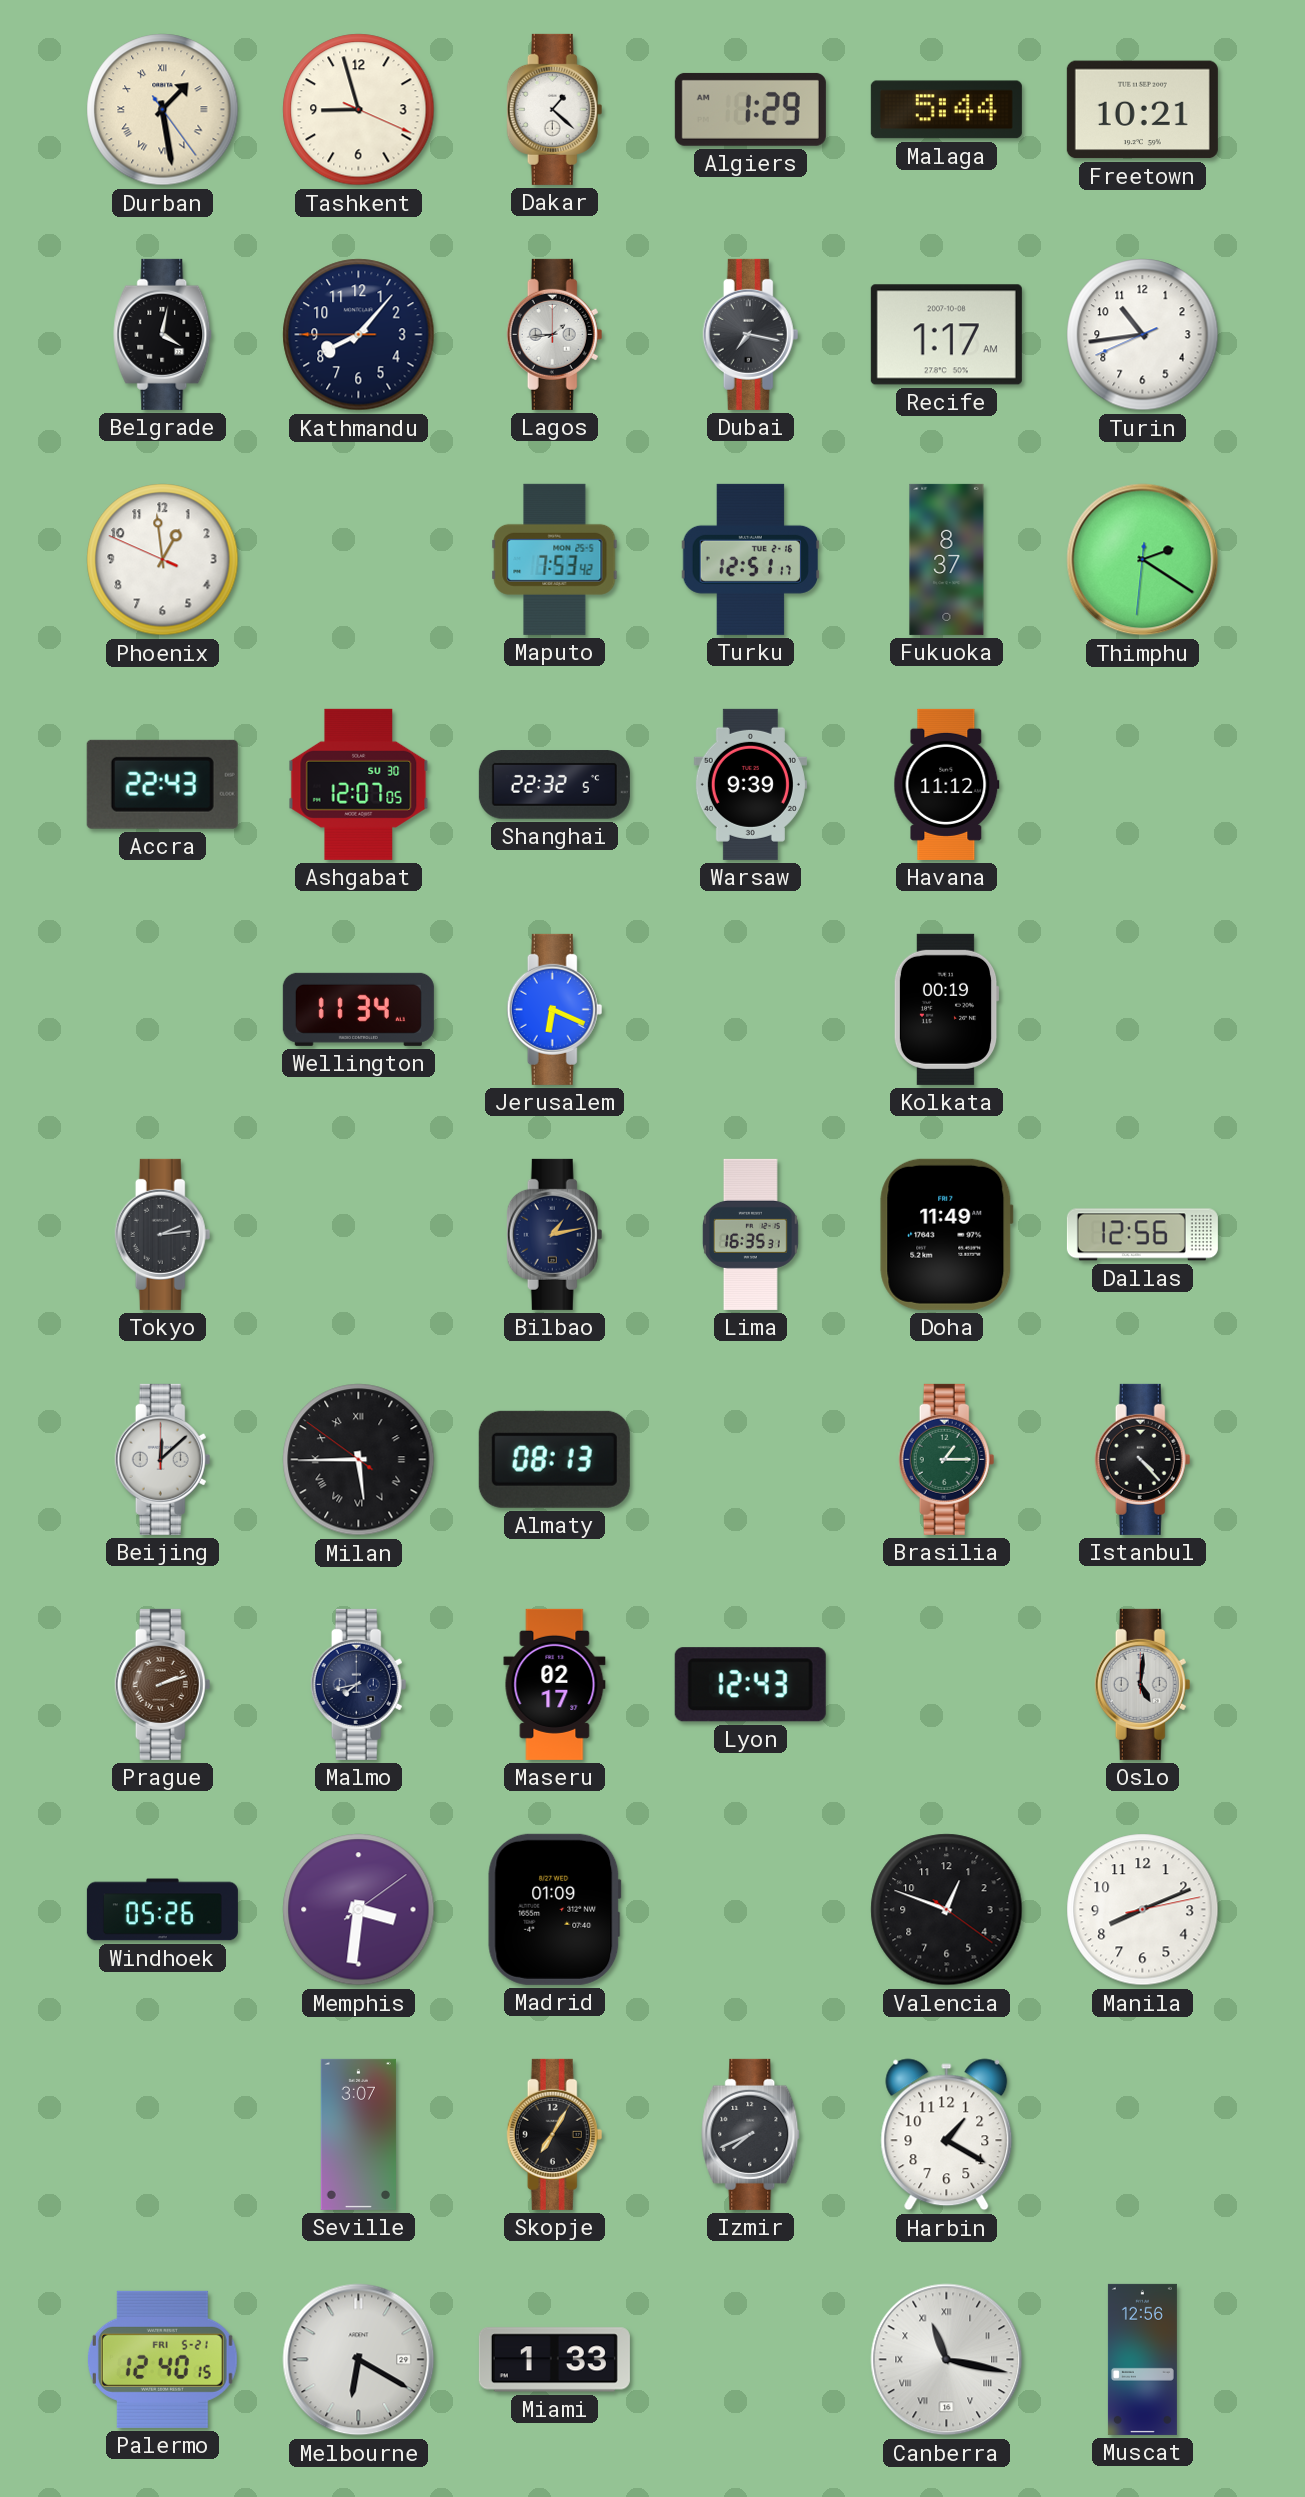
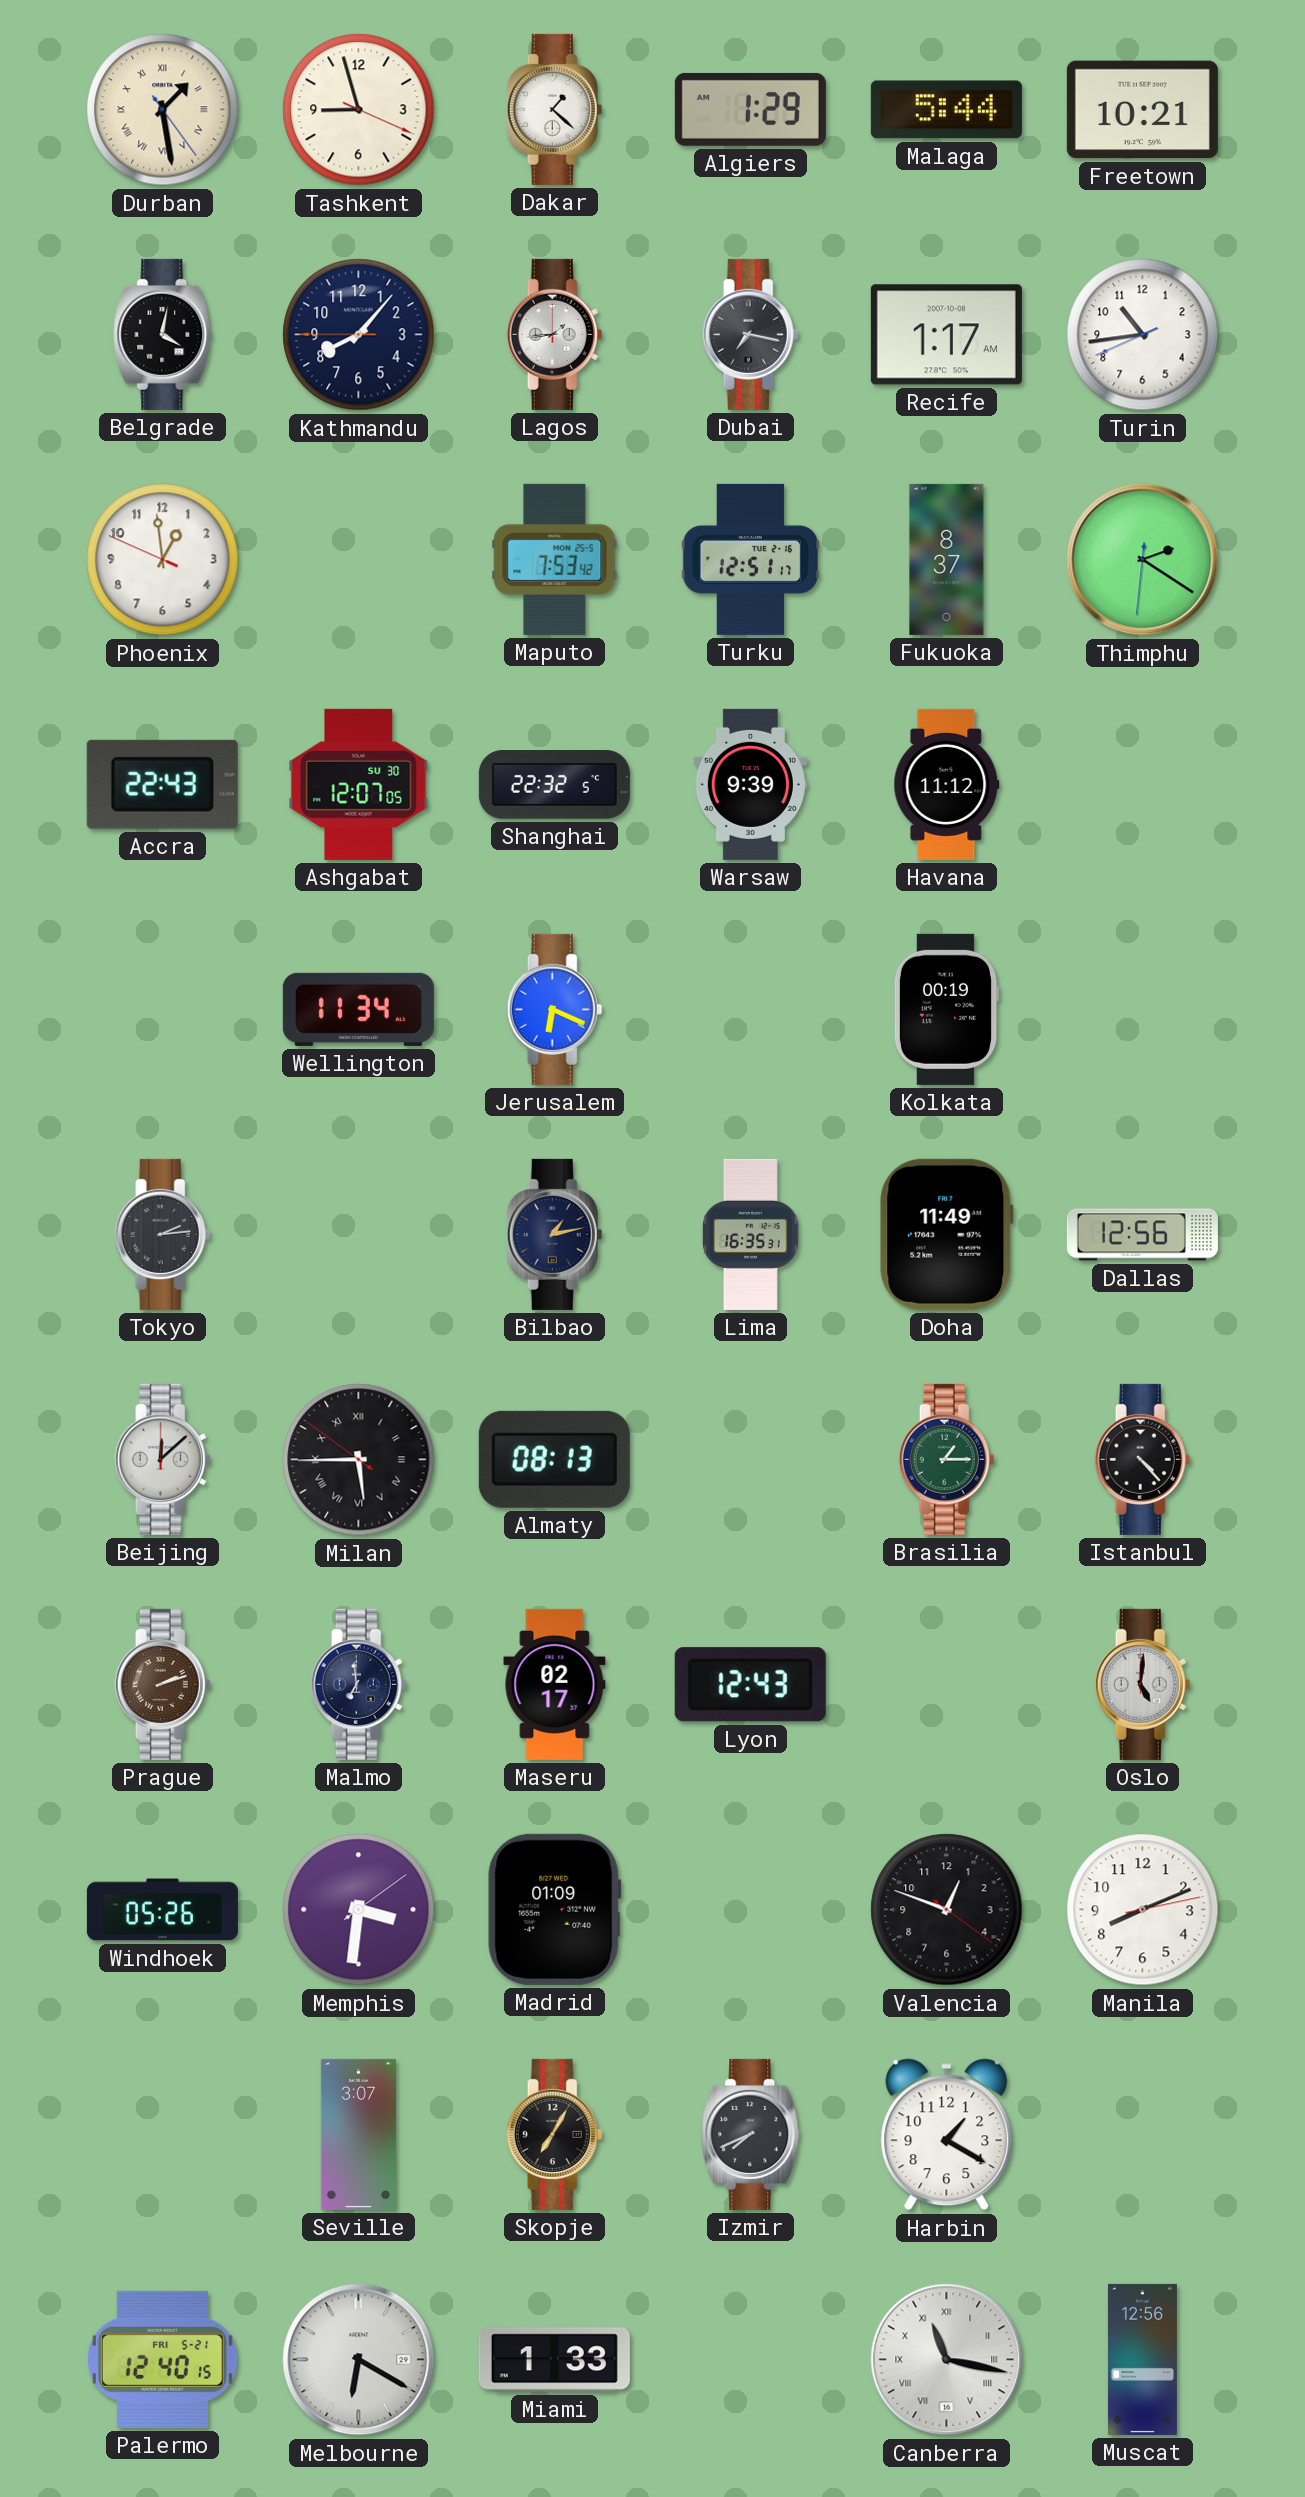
Malmo: 7:43 -> 6:59
